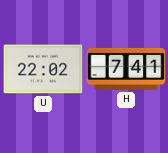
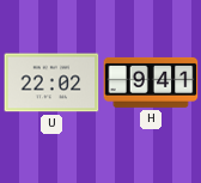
H: 7:41 -> 9:41
